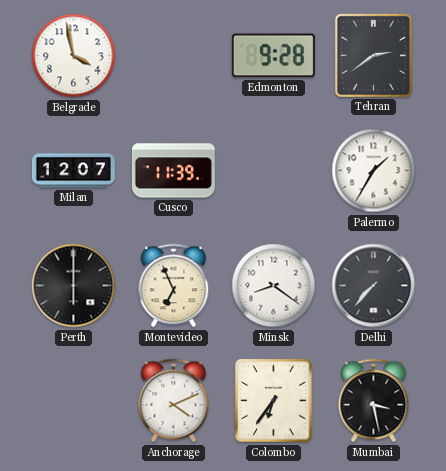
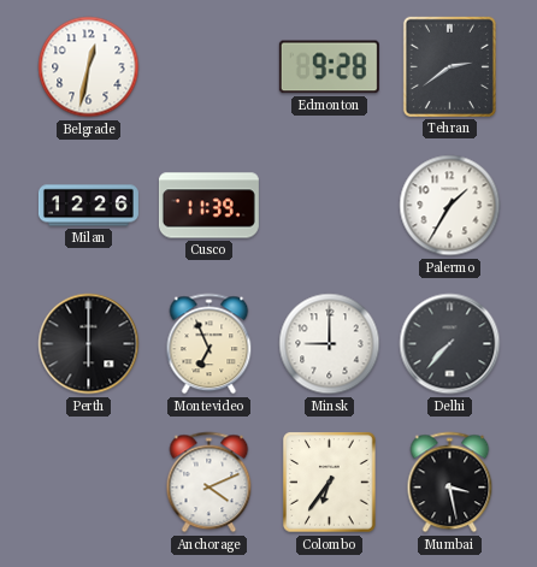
Belgrade: 3:58 -> 12:32
Milan: 12:07 -> 12:26
Minsk: 8:21 -> 9:00
